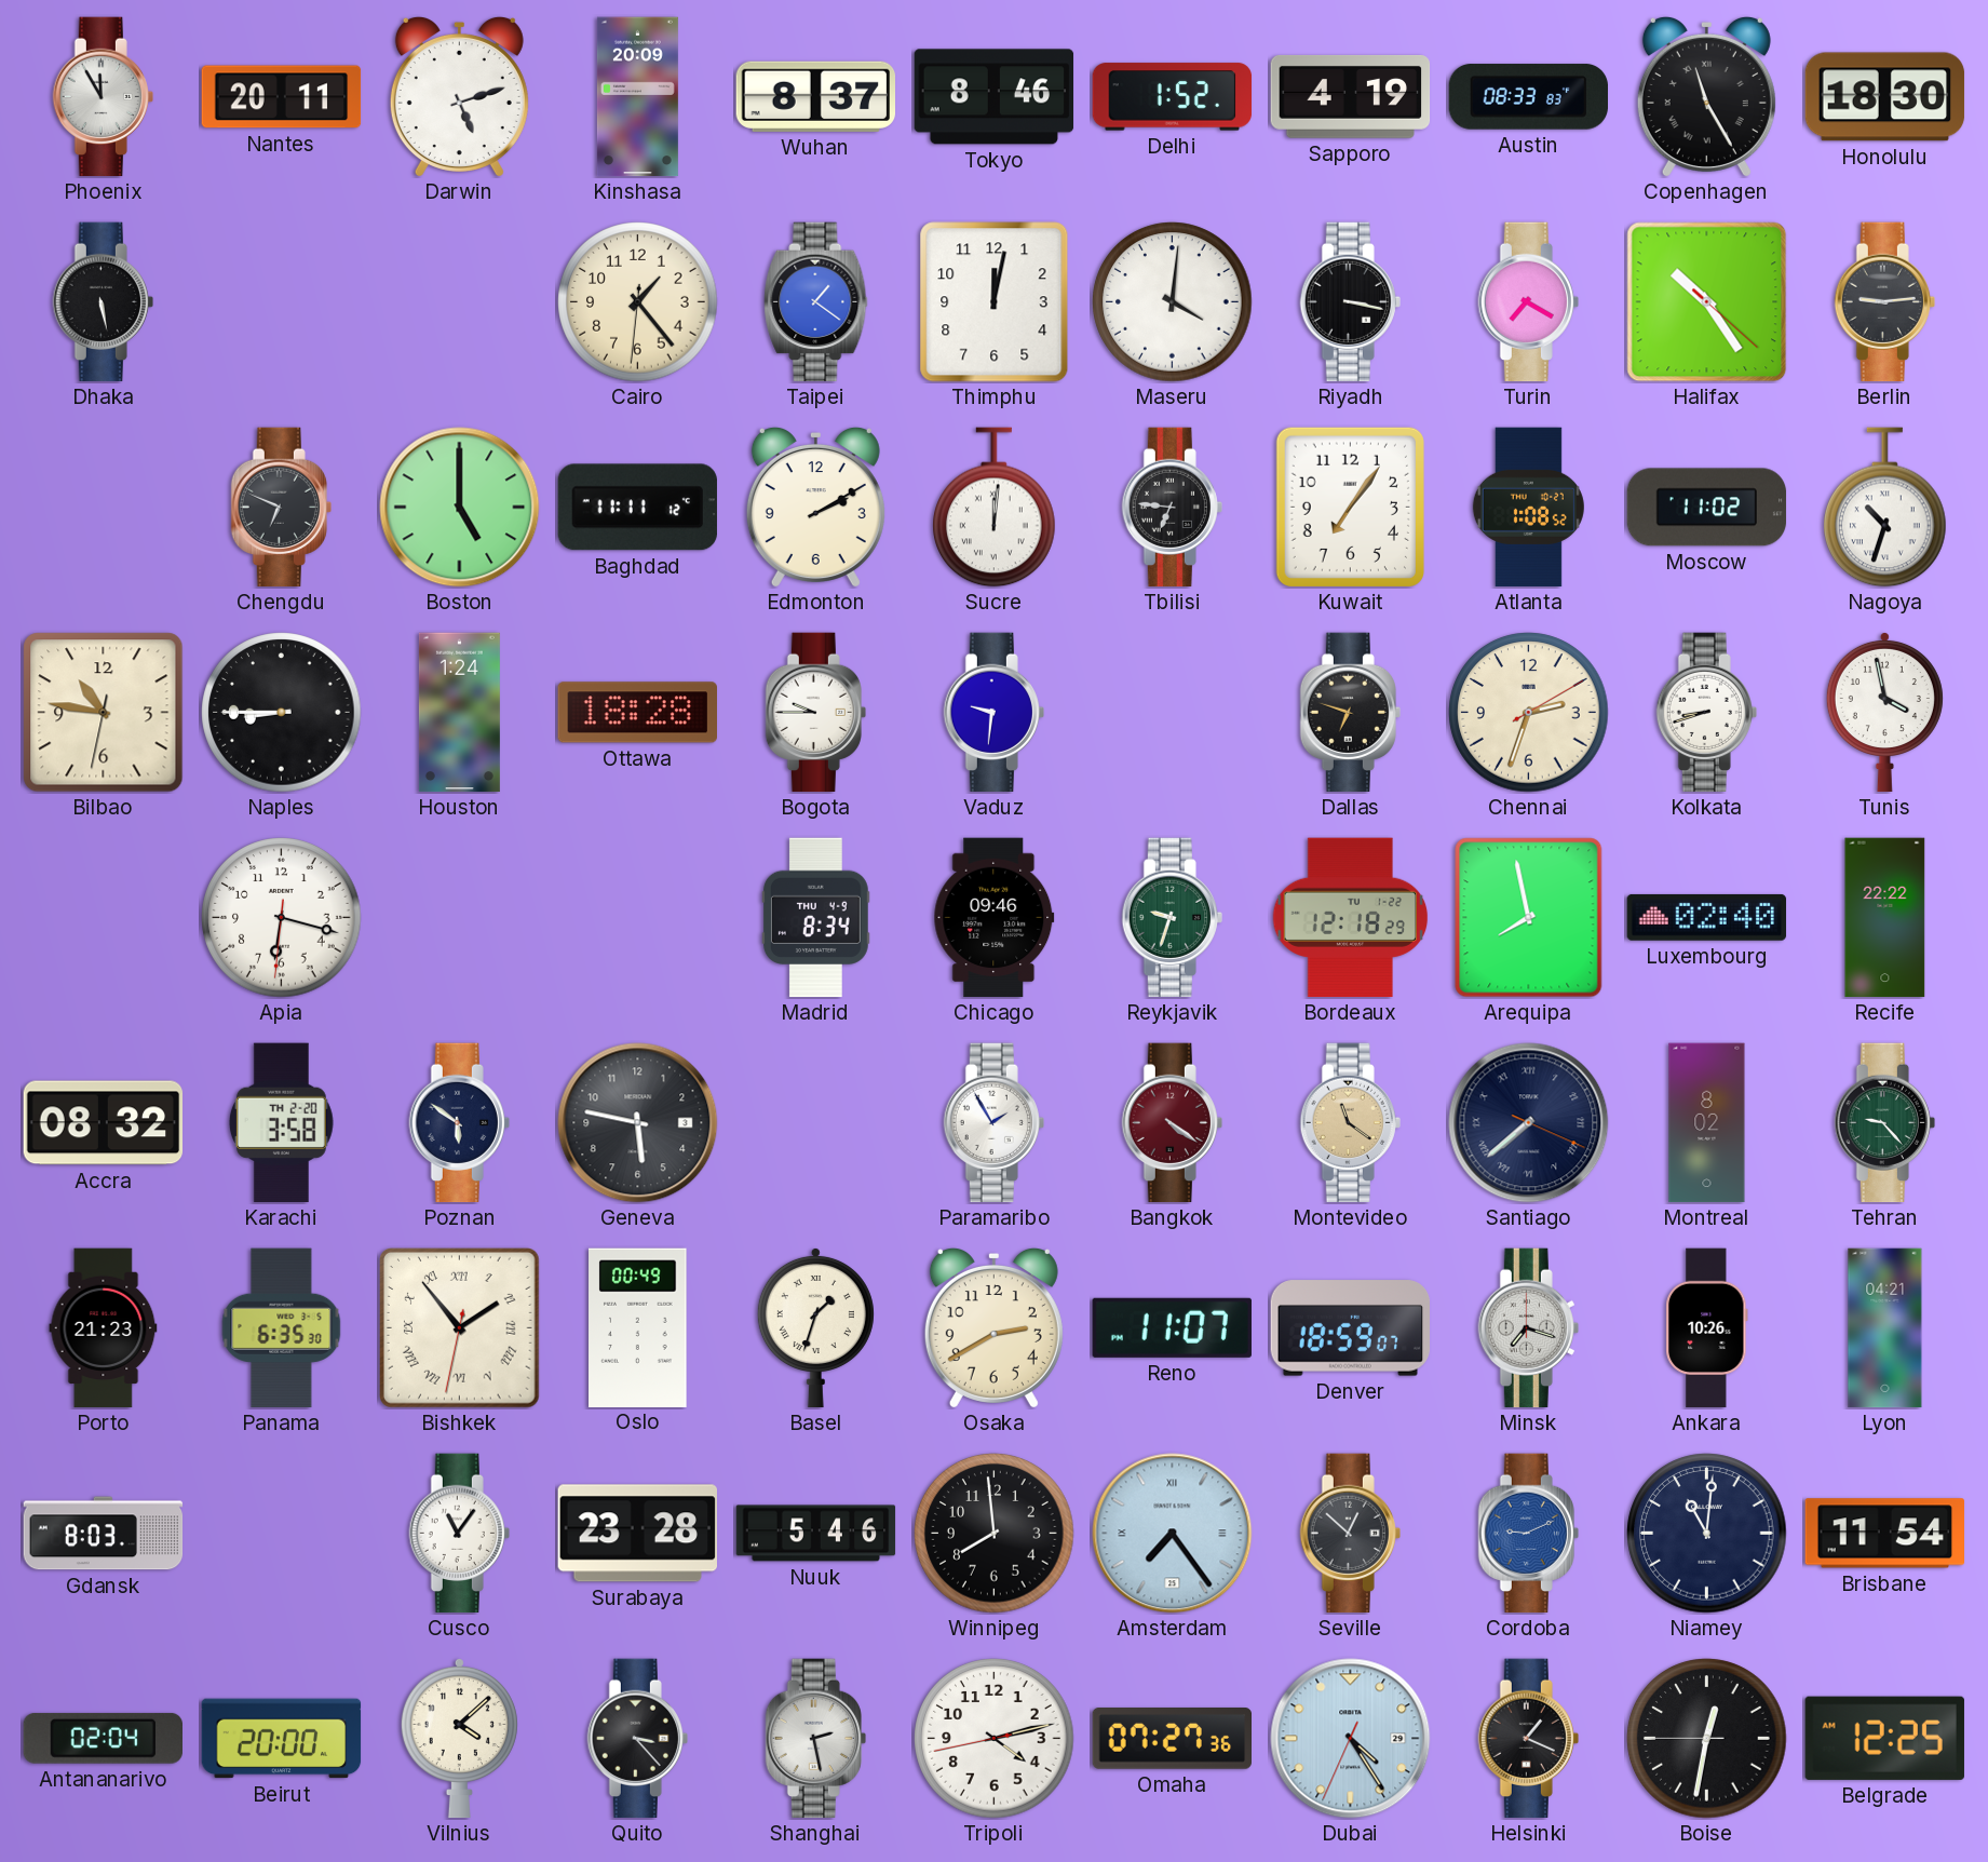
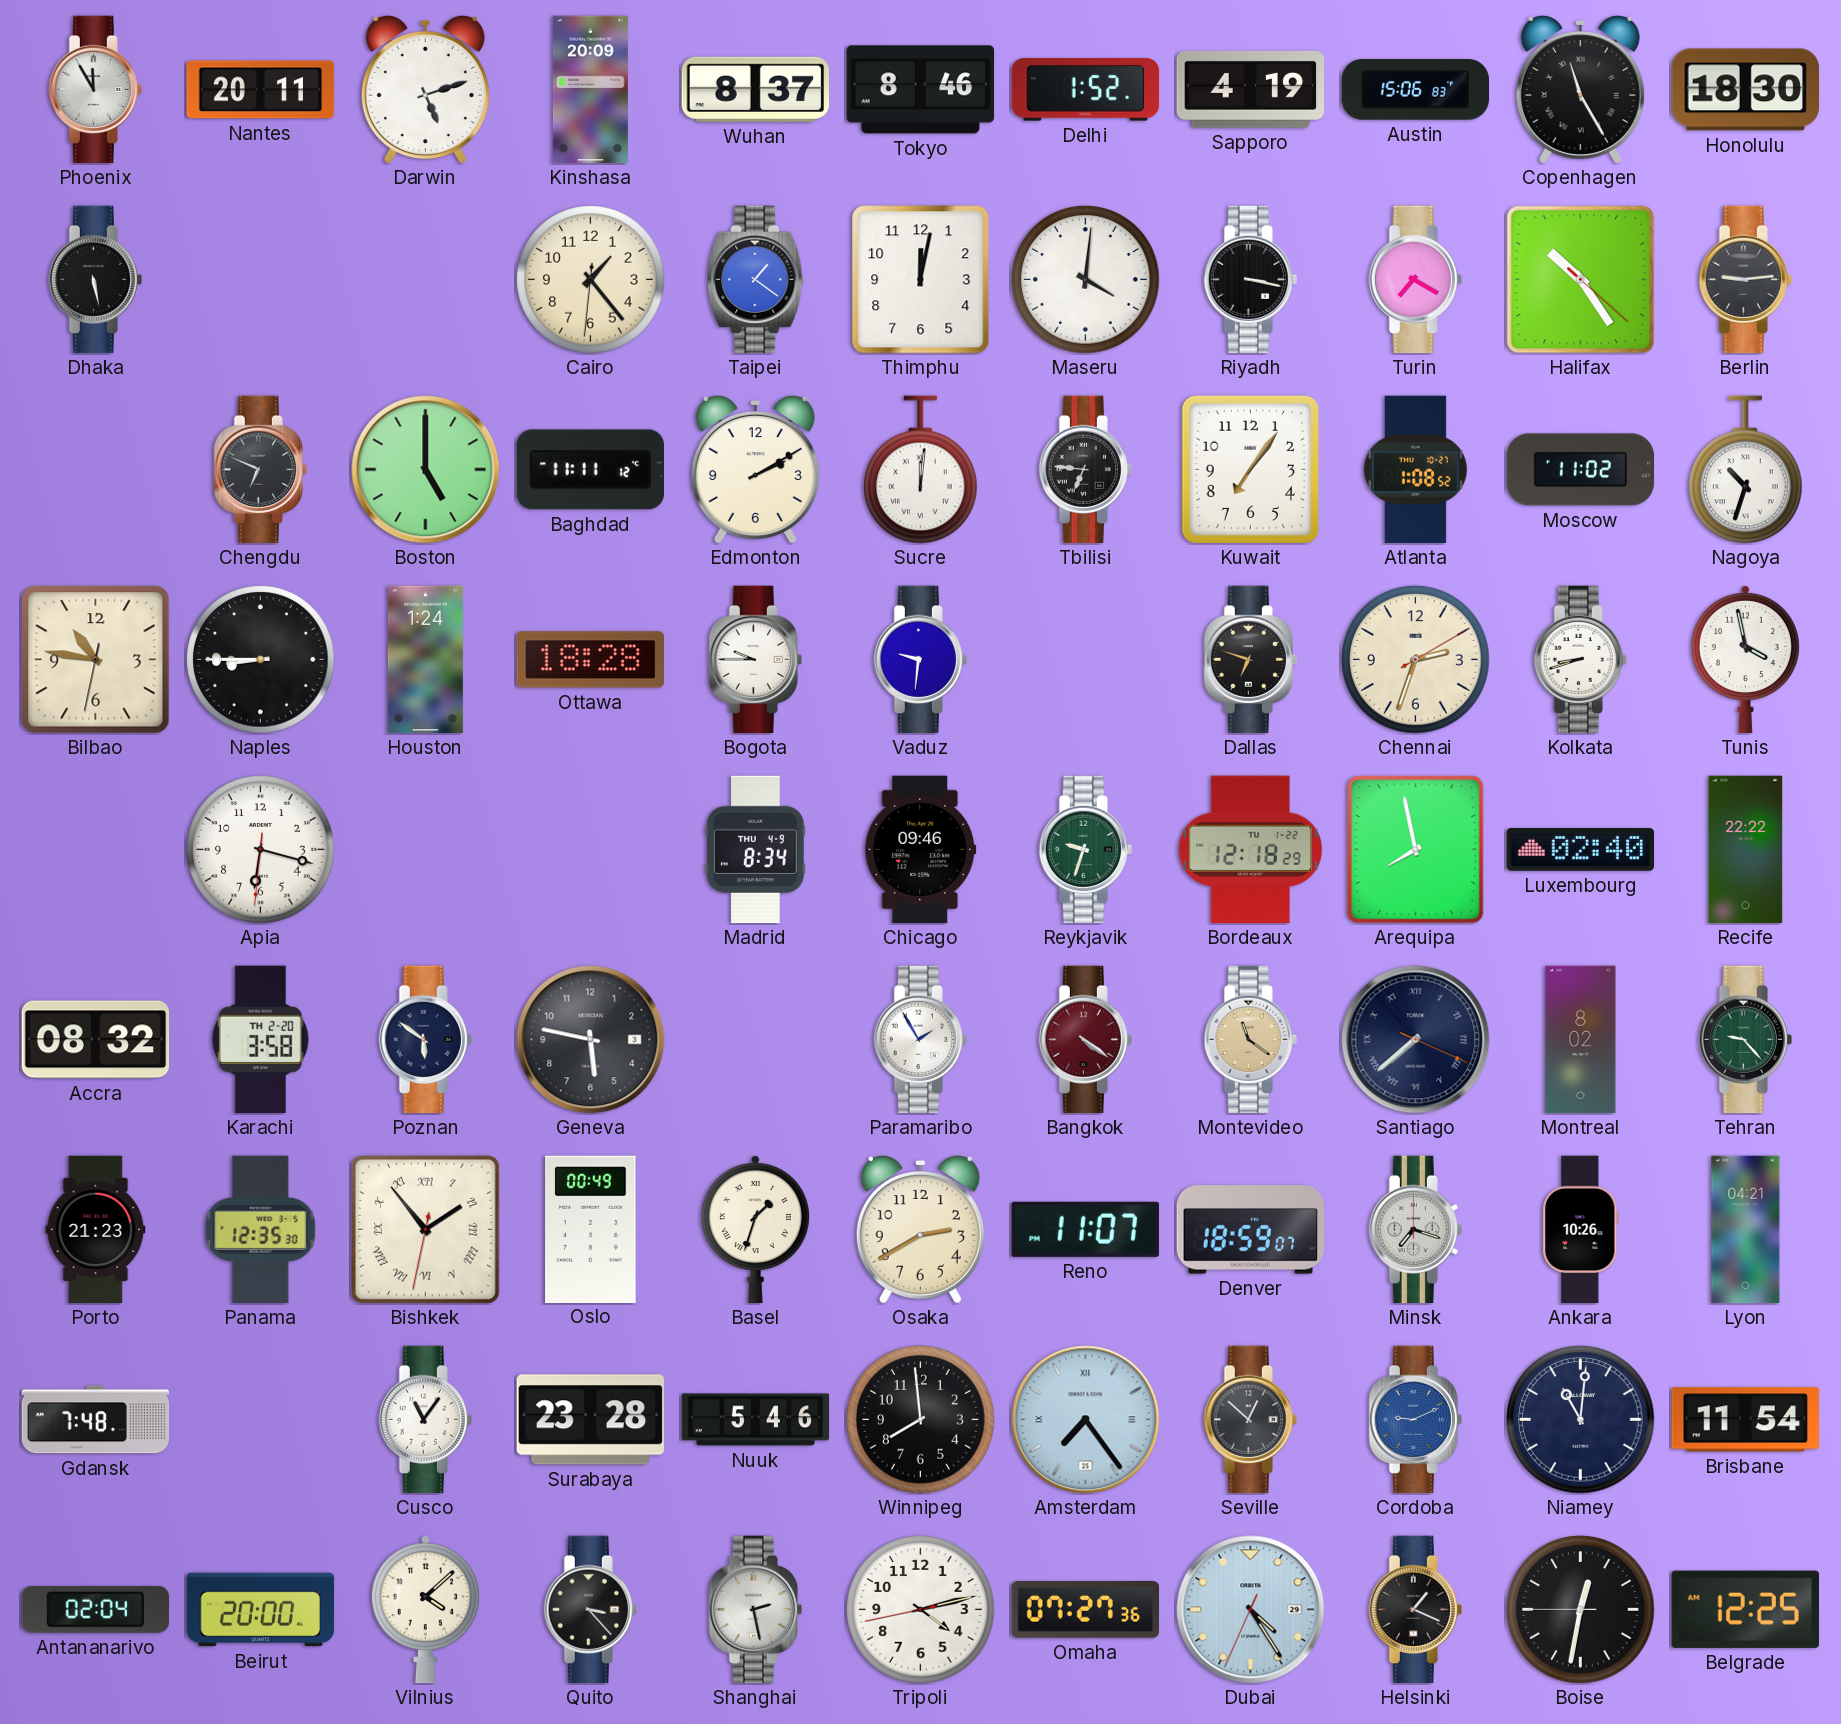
Austin: 08:33 -> 15:06
Panama: 6:35 -> 12:35
Gdansk: 8:03 -> 7:48
